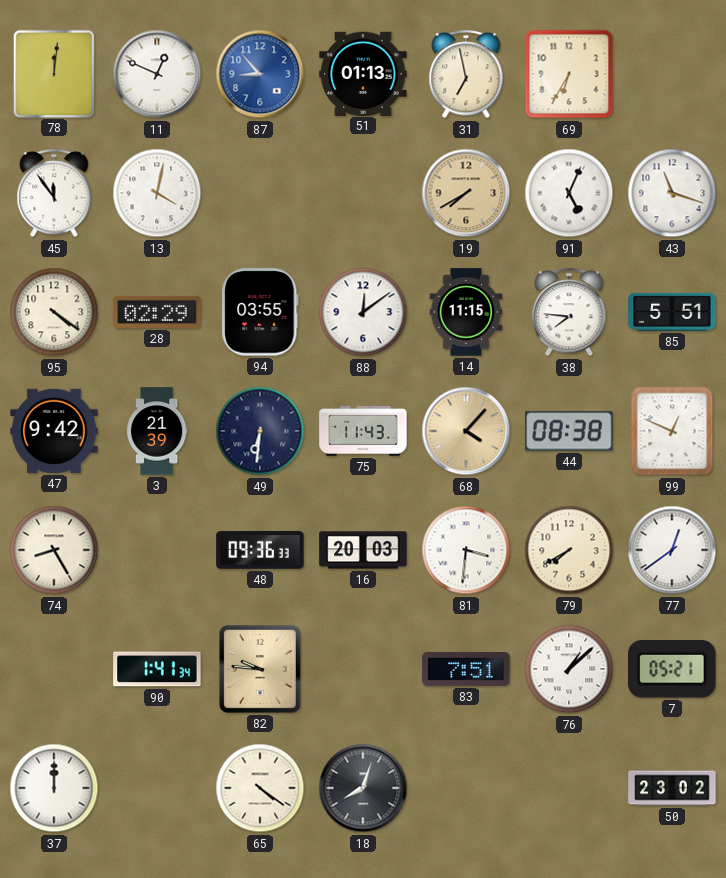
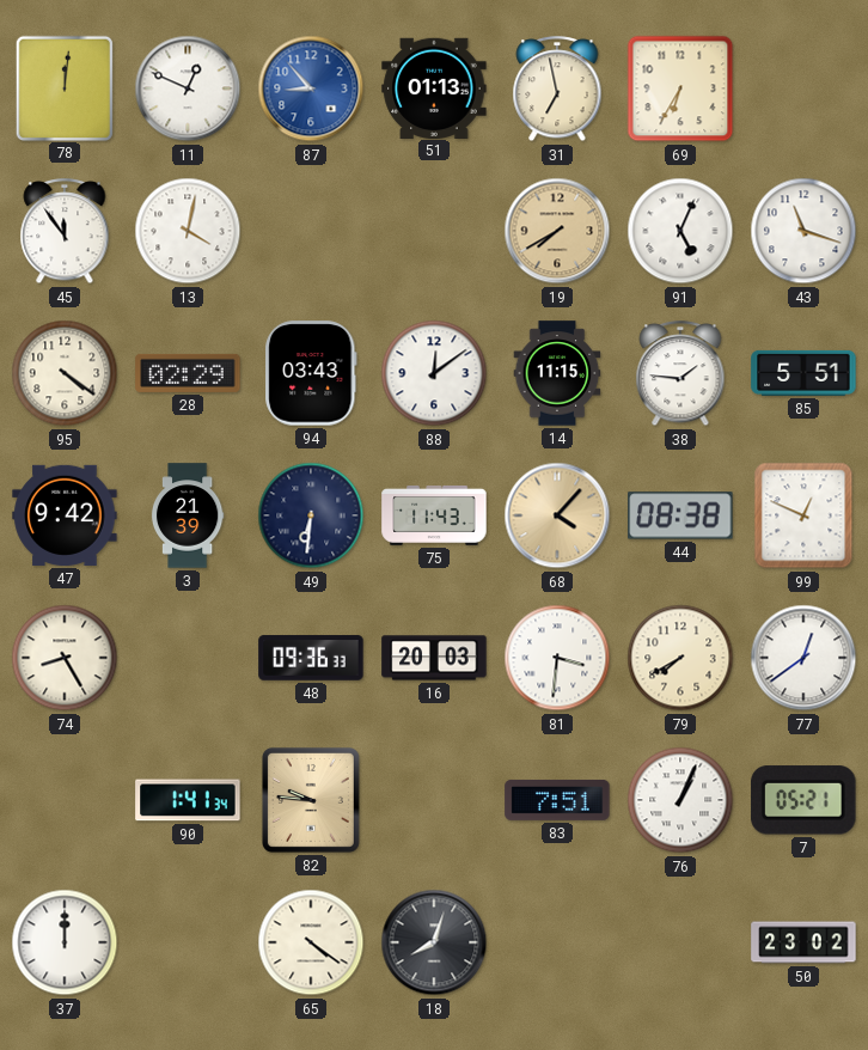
94: 03:55 -> 03:43
38: 7:46 -> 1:46
76: 1:08 -> 1:04
